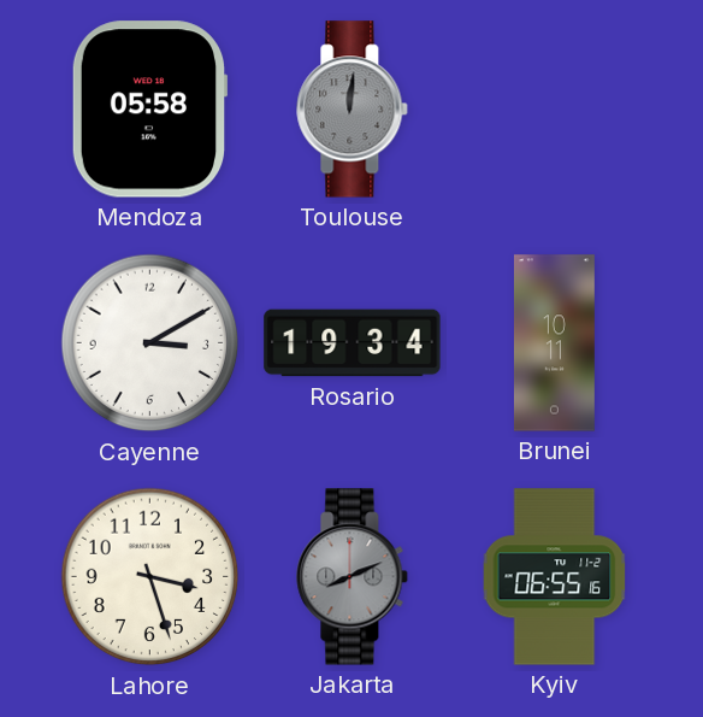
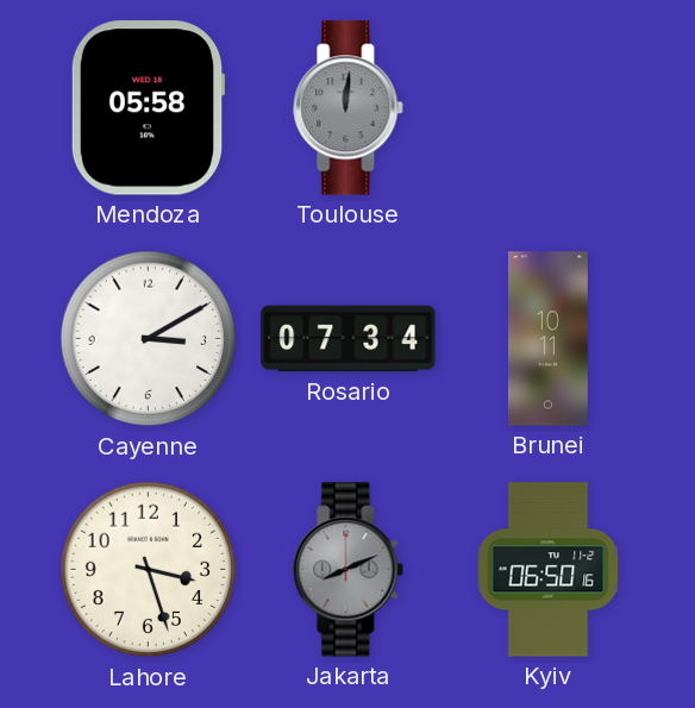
Rosario: 19:34 -> 07:34
Kyiv: 06:55 -> 06:50
